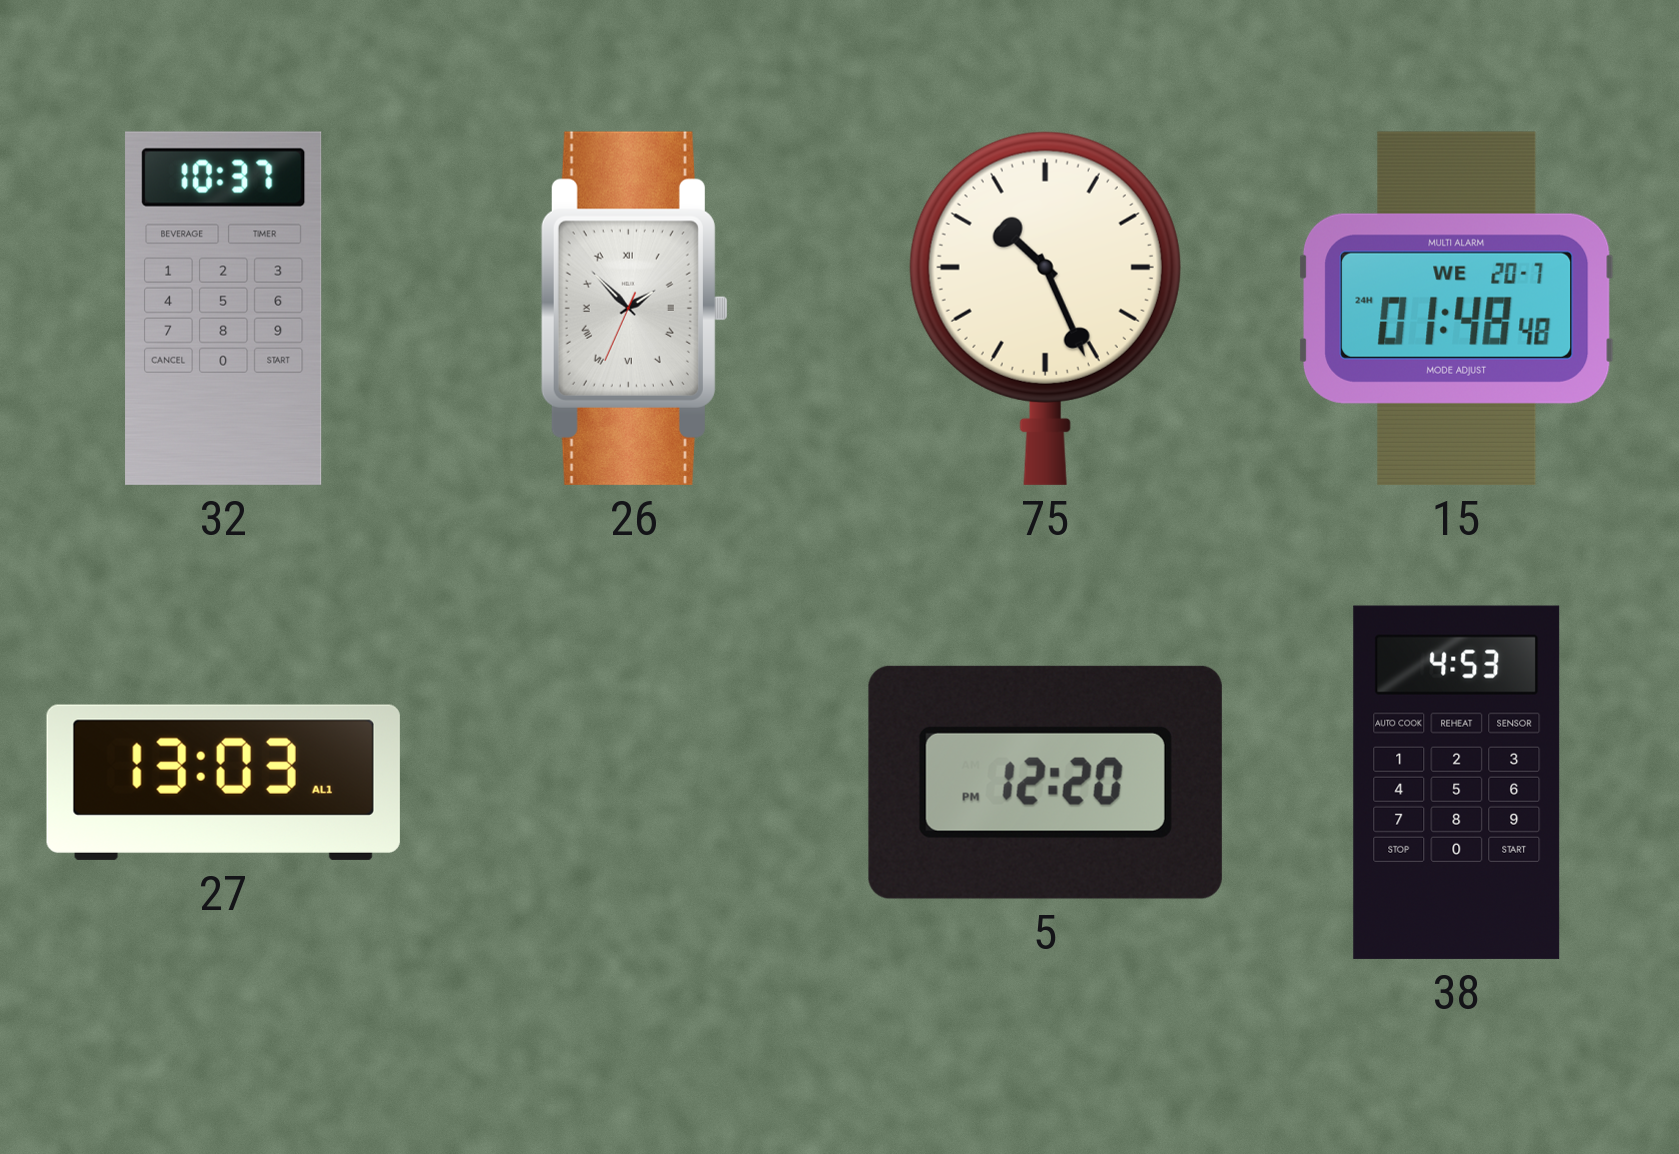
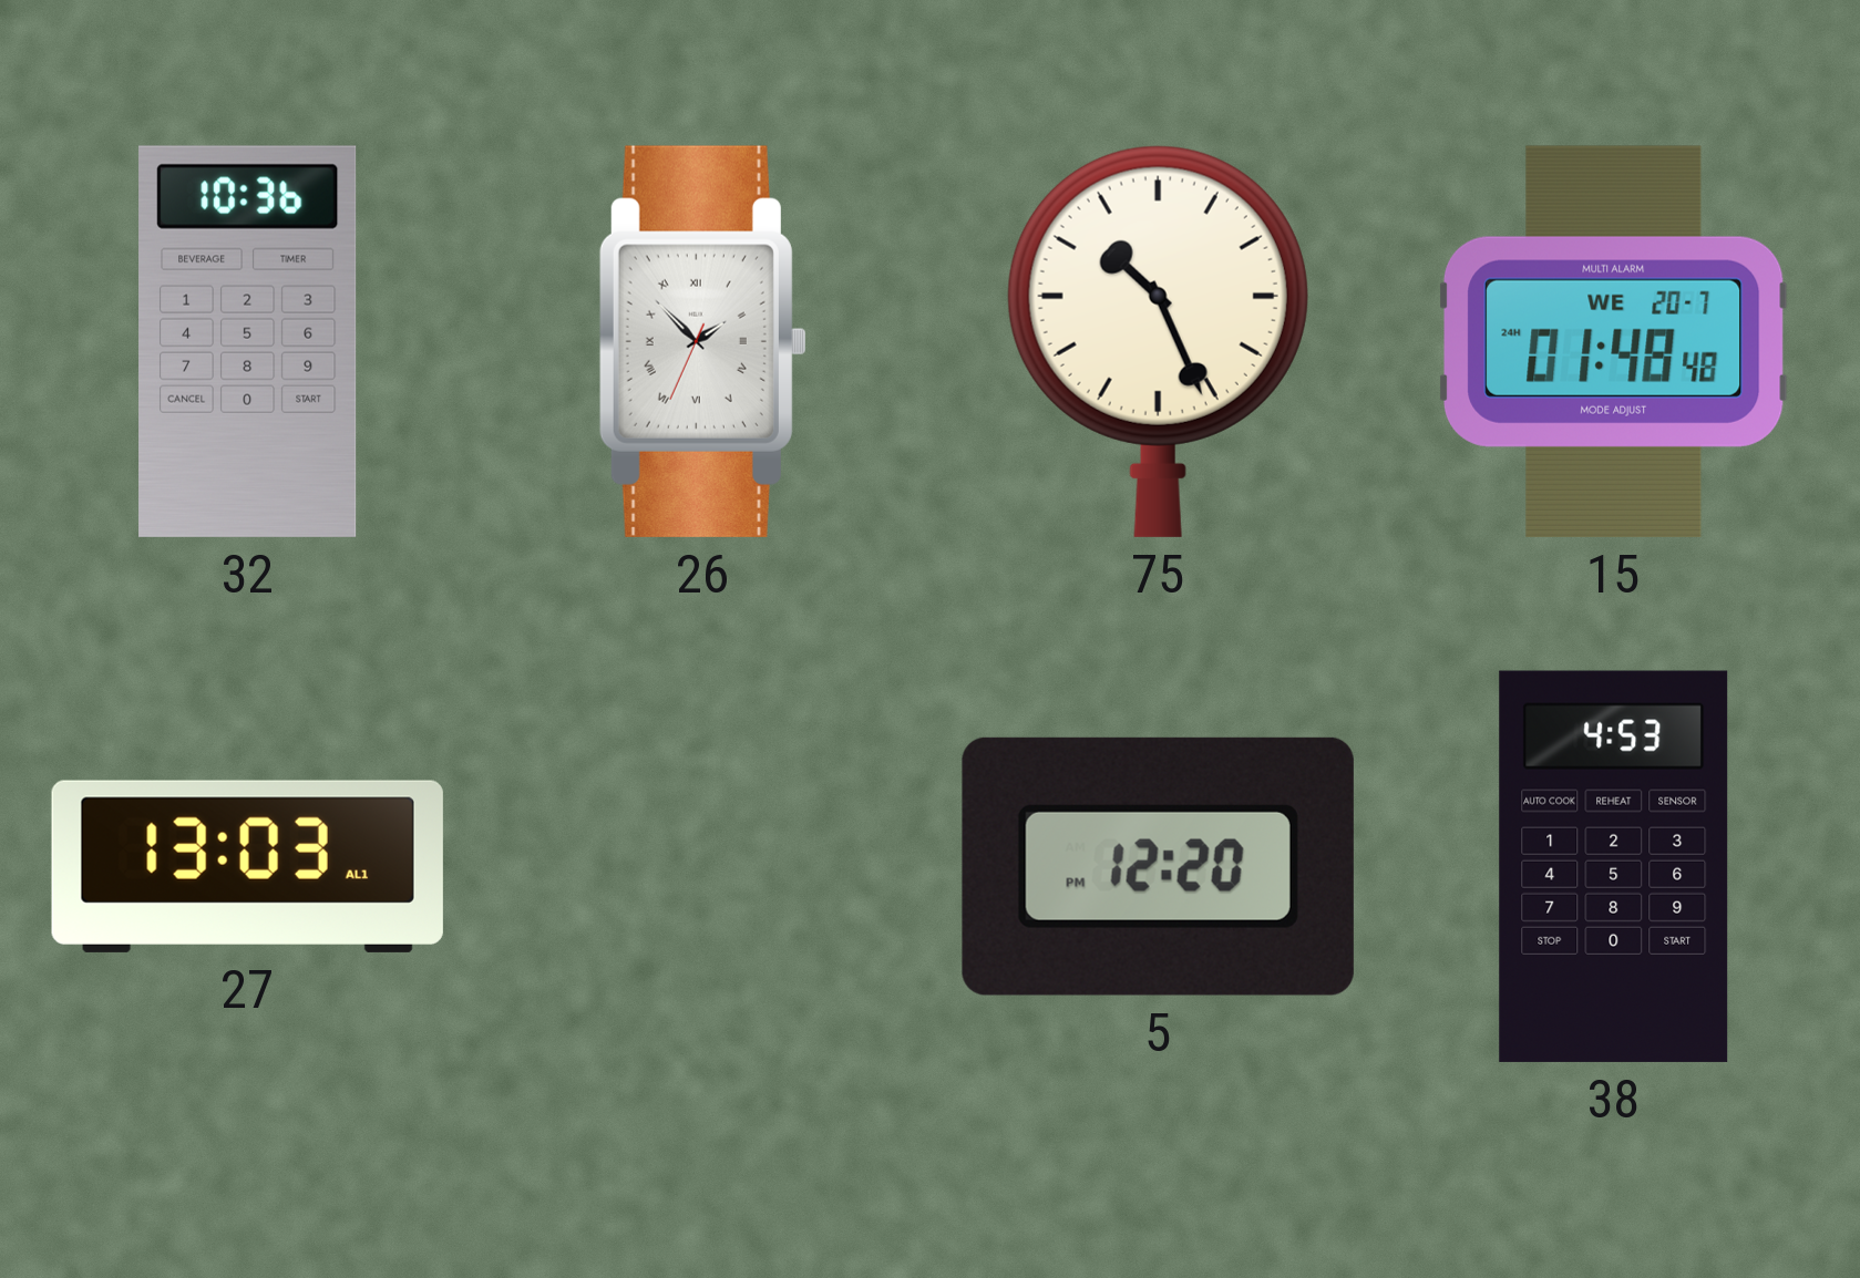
32: 10:37 -> 10:36
